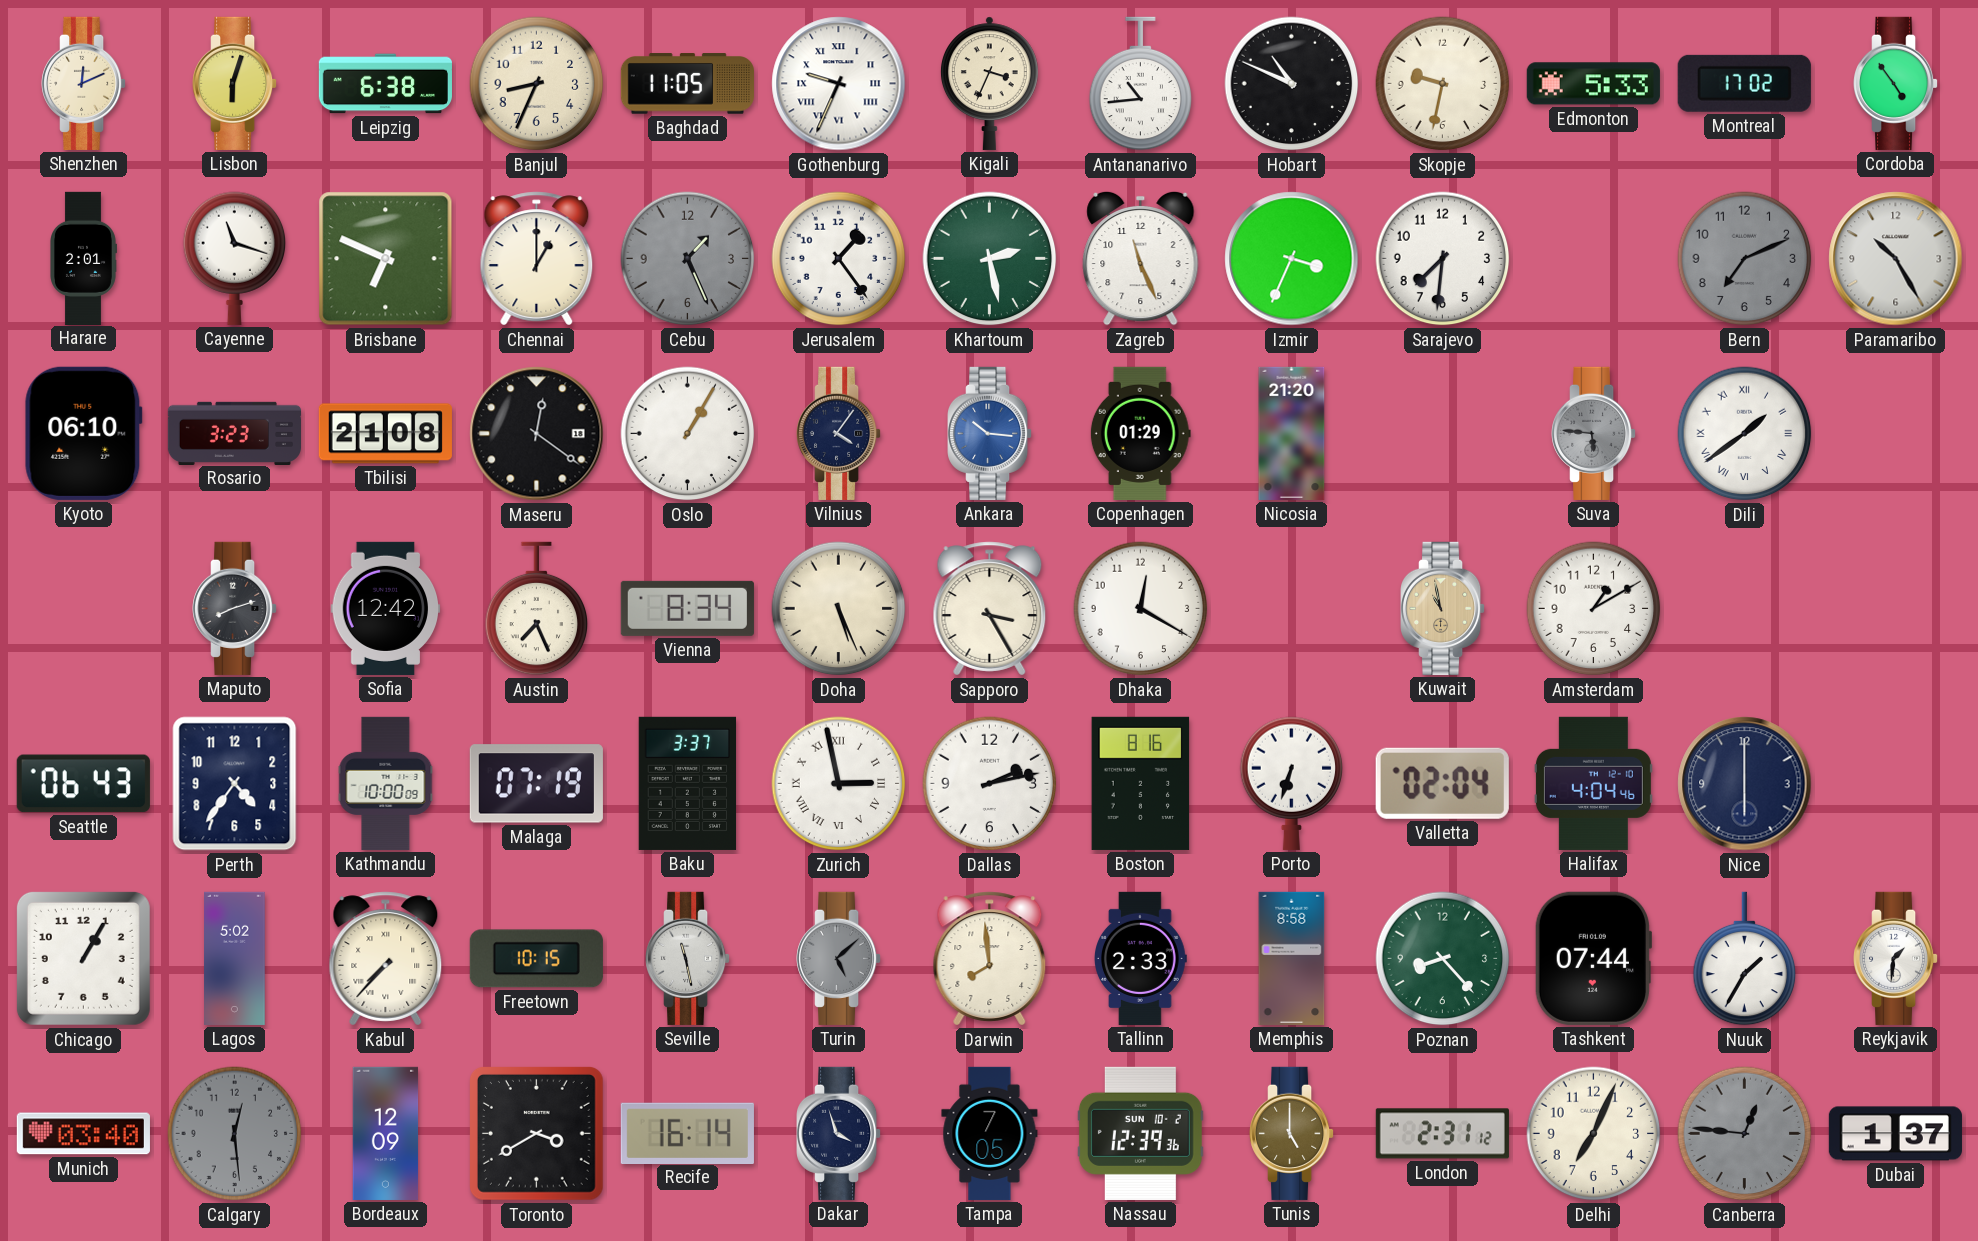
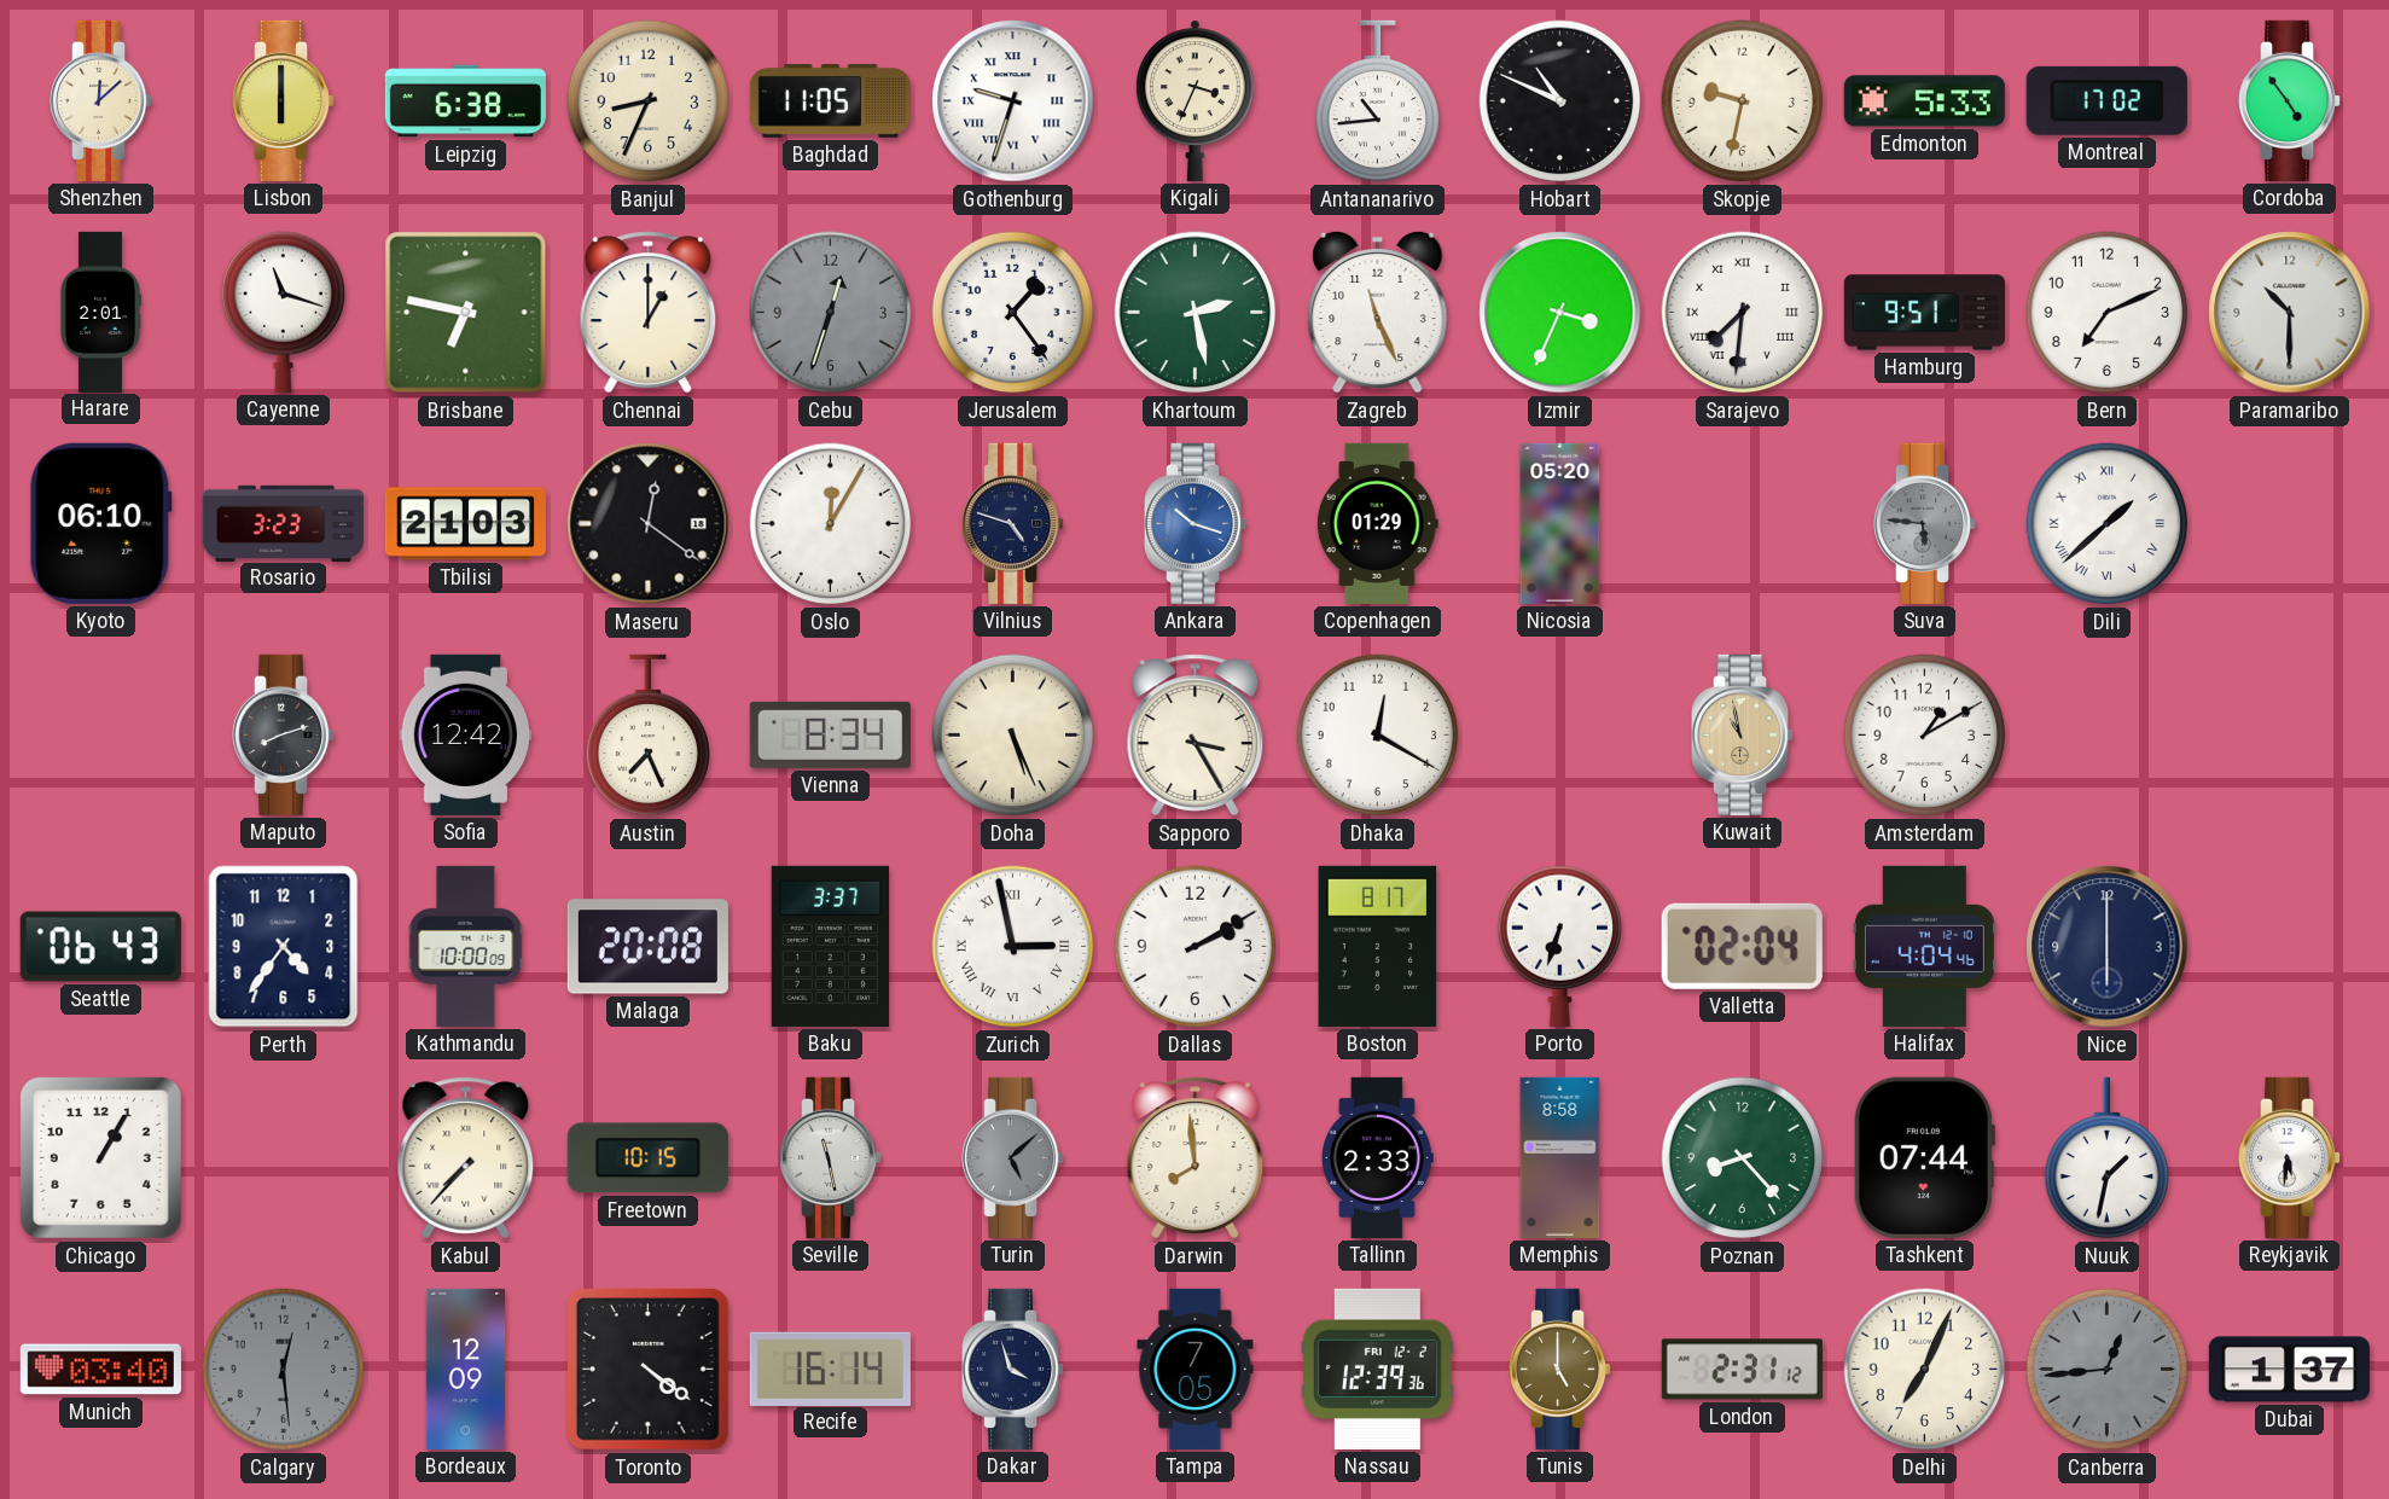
Shenzhen: 12:11 -> 12:08
Lisbon: 6:03 -> 6:00
Gothenburg: 9:34 -> 9:33
Brisbane: 6:49 -> 6:47
Cebu: 1:26 -> 12:33
Sarajevo numerals: Arabic -> Roman
Hamburg: none -> 9:51
Bern dial: grey -> white
Paramaribo: 10:25 -> 10:30
Tbilisi: 21:08 -> 21:03
Oslo: 1:05 -> 12:05
Vilnius: 4:06 -> 4:48
Ankara: 10:16 -> 10:18
Nicosia: 21:20 -> 05:20
Dili: 1:39 -> 1:38
Malaga: 07:19 -> 20:08
Dallas: 2:13 -> 2:10
Boston: 8:16 -> 8:17
Lagos: 5:02 -> none
Nuuk: 1:35 -> 1:32
Reykjavik: 1:31 -> 5:31
Toronto: 3:40 -> 4:21
Nassau date: SUN 10-2 -> FRI 12-2
Canberra: 12:46 -> 12:44
